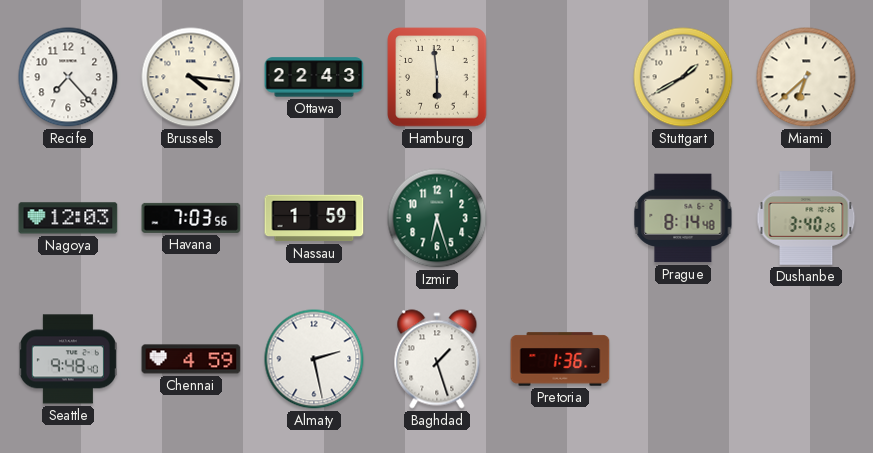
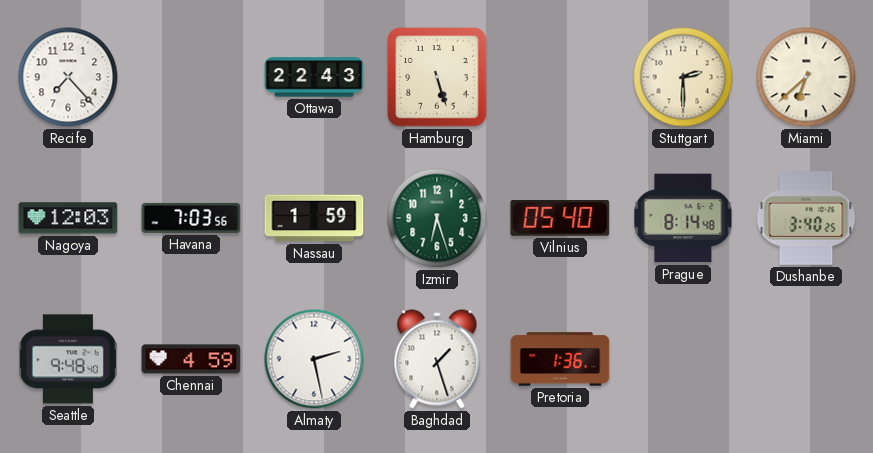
Brussels: 4:16 -> none
Hamburg: 5:59 -> 5:27
Stuttgart: 1:40 -> 2:30
Vilnius: none -> 05:40
